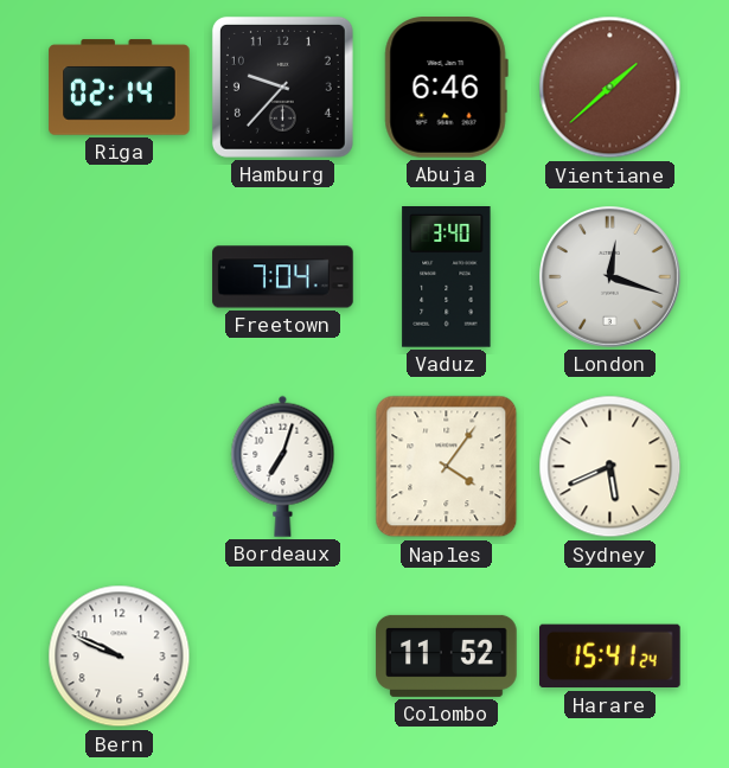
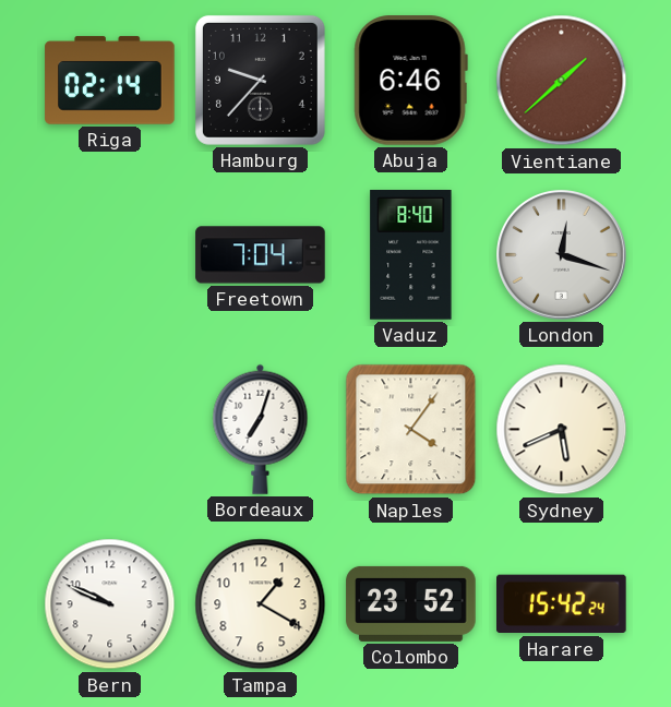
Vaduz: 3:40 -> 8:40
Tampa: none -> 1:20
Colombo: 11:52 -> 23:52
Harare: 15:41 -> 15:42
